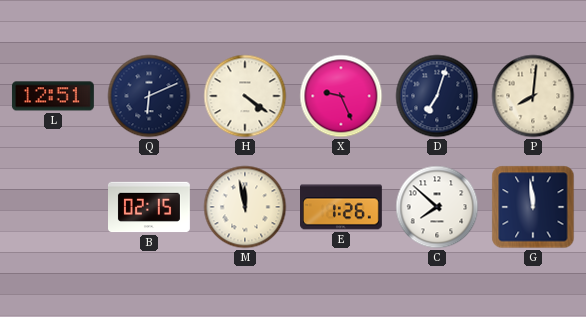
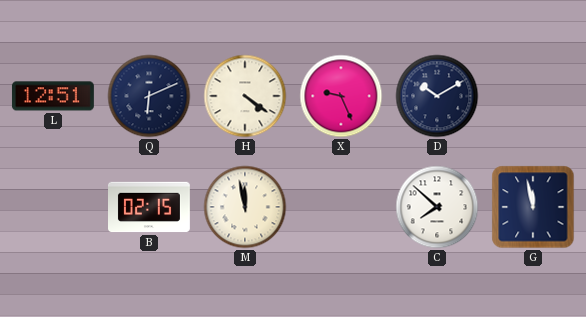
D: 7:03 -> 10:10
P: 8:01 -> none
E: 1:26 -> none
G: 11:59 -> 11:58
